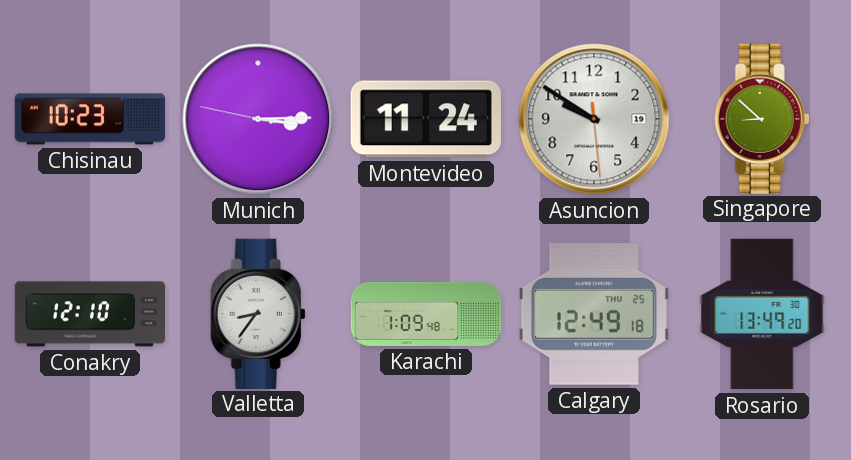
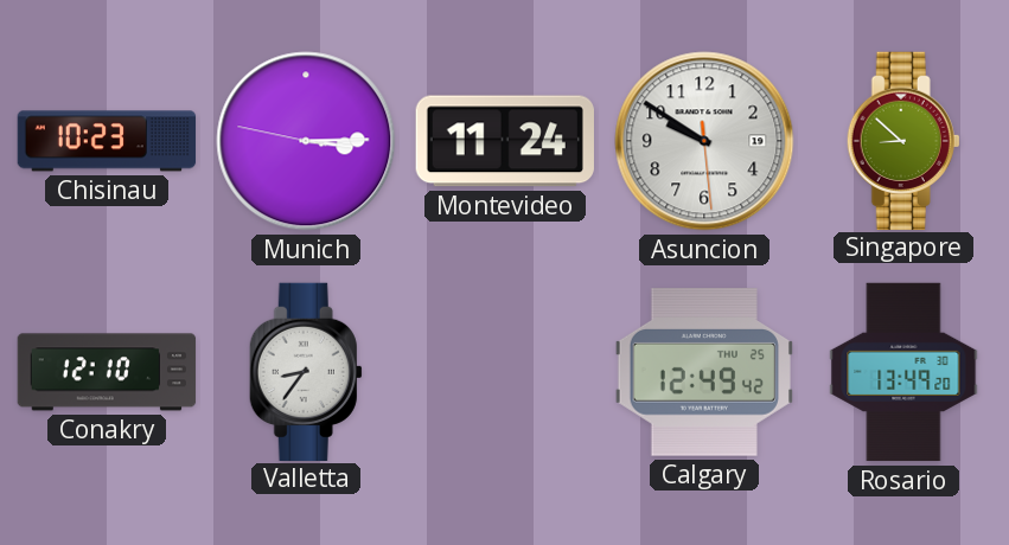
Karachi: 1:09 -> none
Calgary: 12:49:18 -> 12:49:42
